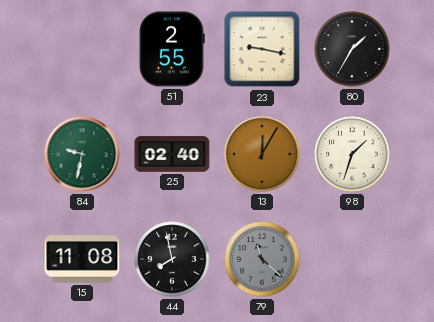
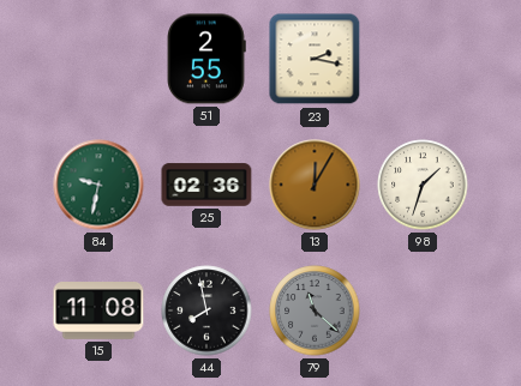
23: 9:17 -> 2:17
80: 1:35 -> none
25: 02:40 -> 02:36
